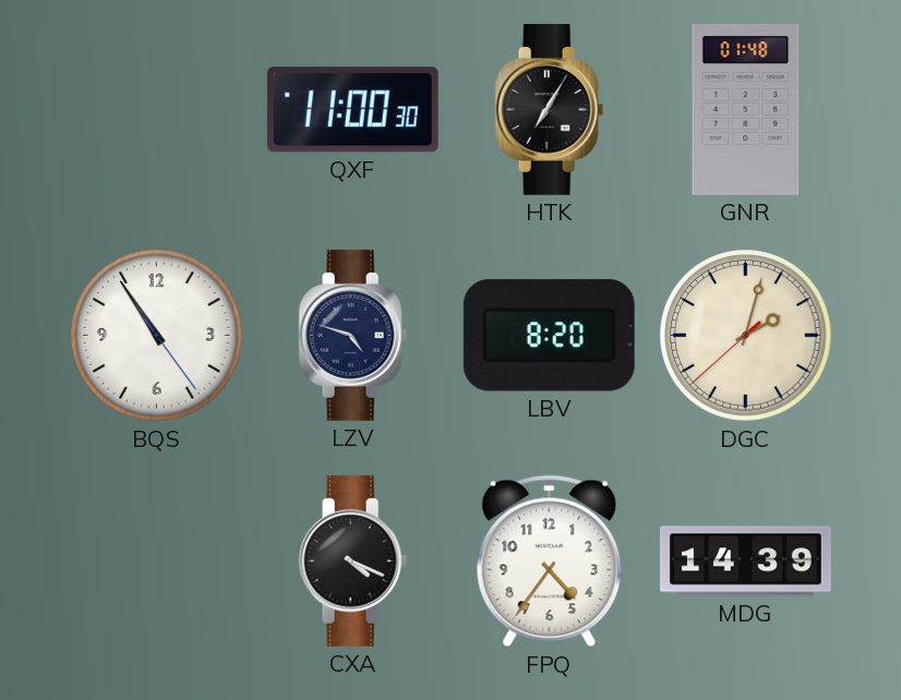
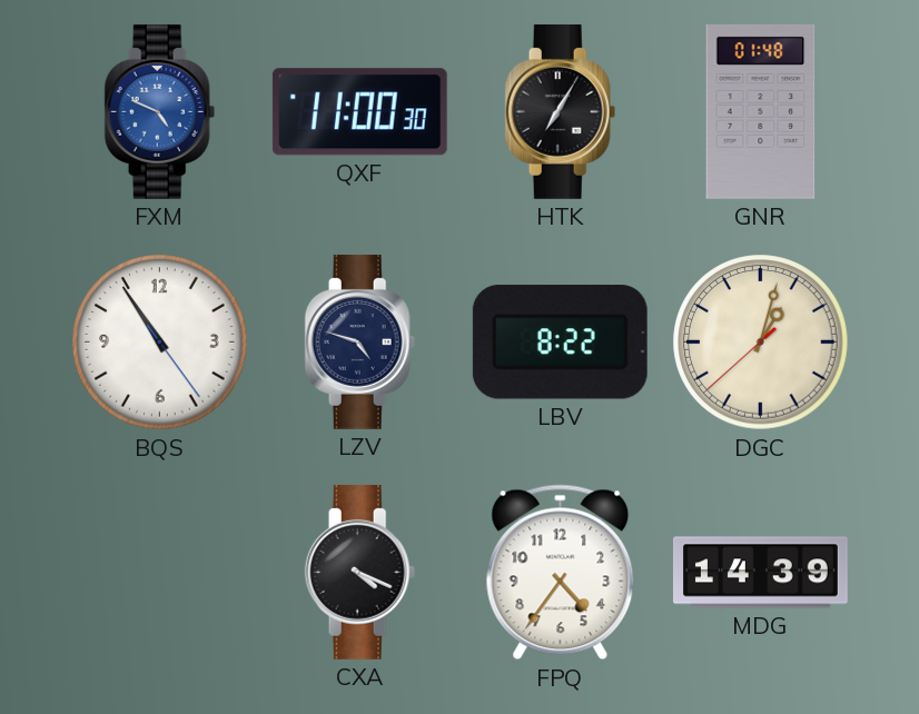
FXM: none -> 4:49
LBV: 8:20 -> 8:22
DGC: 2:02 -> 1:02
